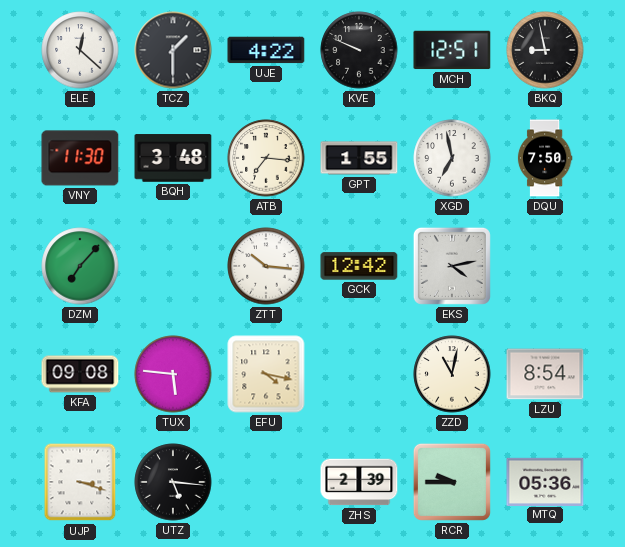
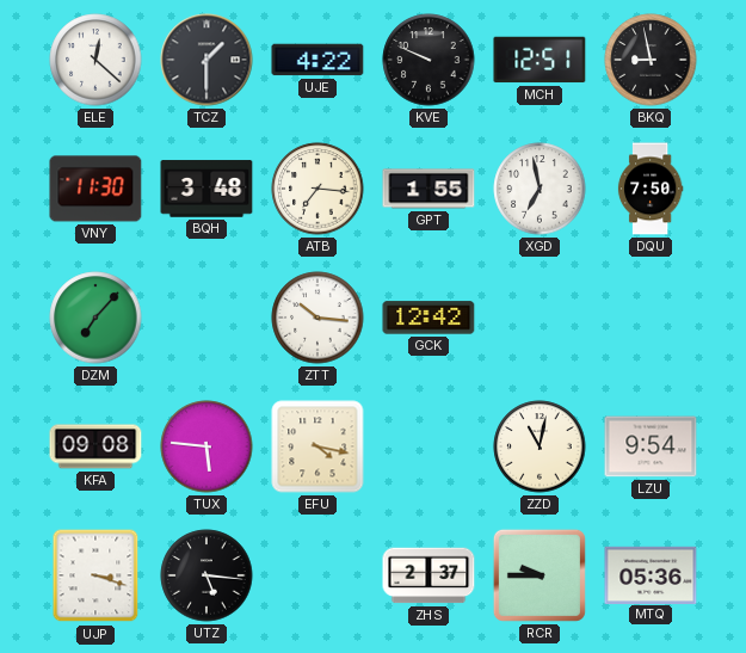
EKS: 4:13 -> none
LZU: 8:54 -> 9:54
ZHS: 2:39 -> 2:37
